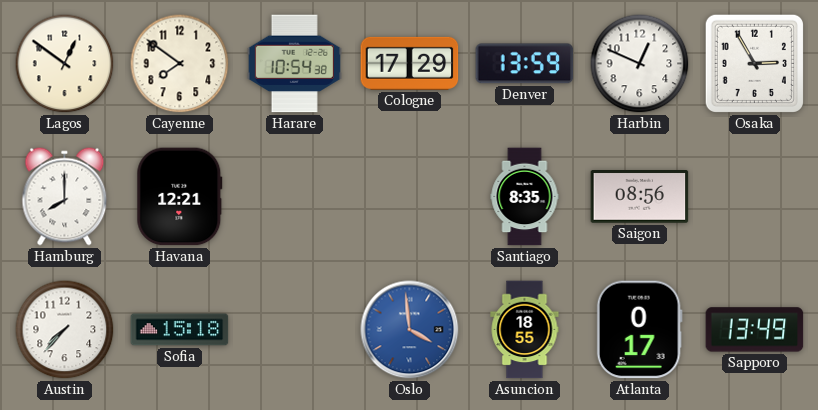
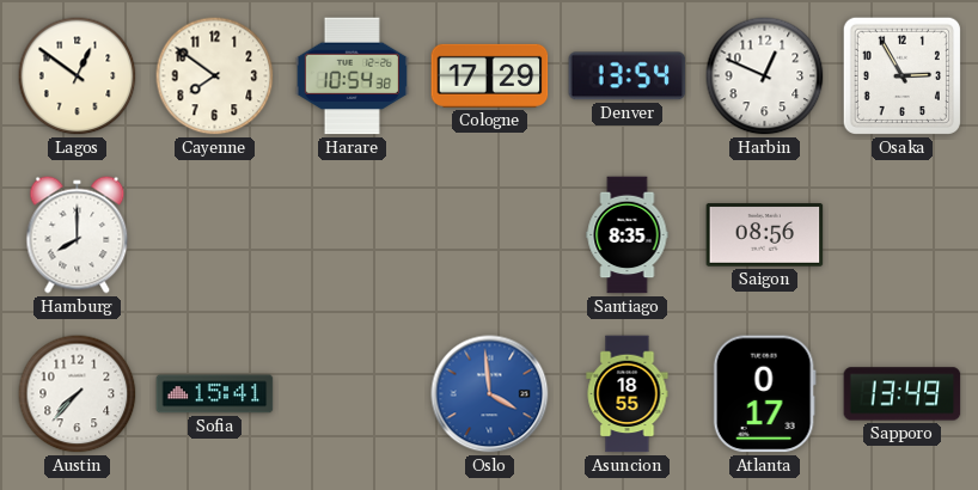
Denver: 13:59 -> 13:54
Havana: 12:21 -> none
Sofia: 15:18 -> 15:41
